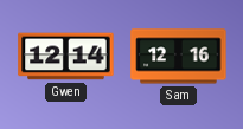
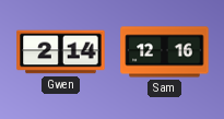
Gwen: 12:14 -> 2:14
